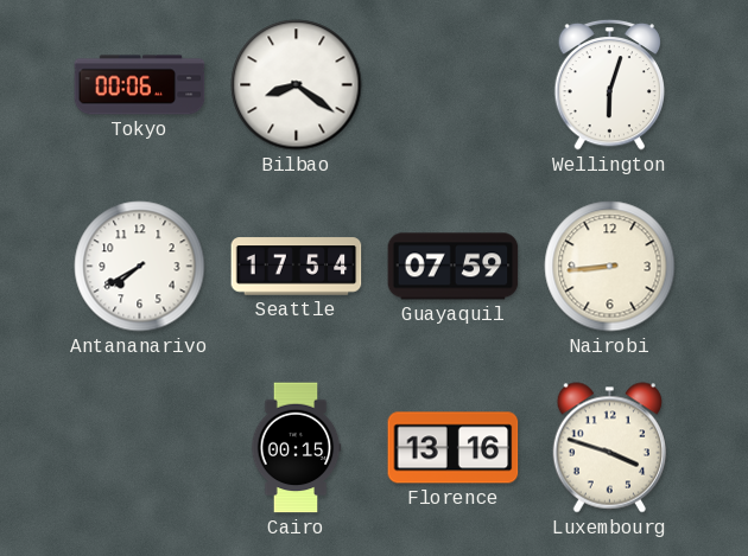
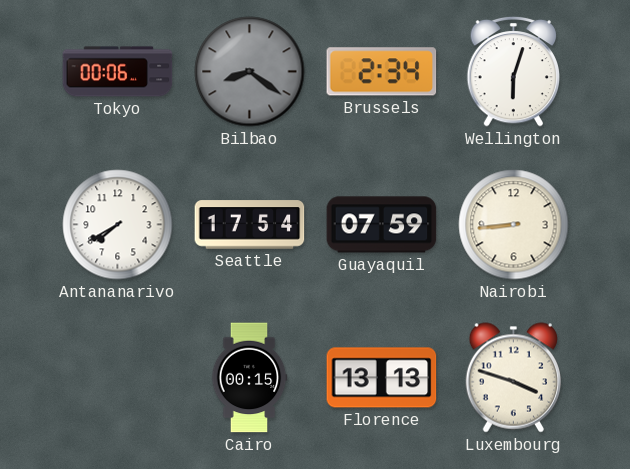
Bilbao dial: white -> grey
Brussels: none -> 2:34
Florence: 13:16 -> 13:13
